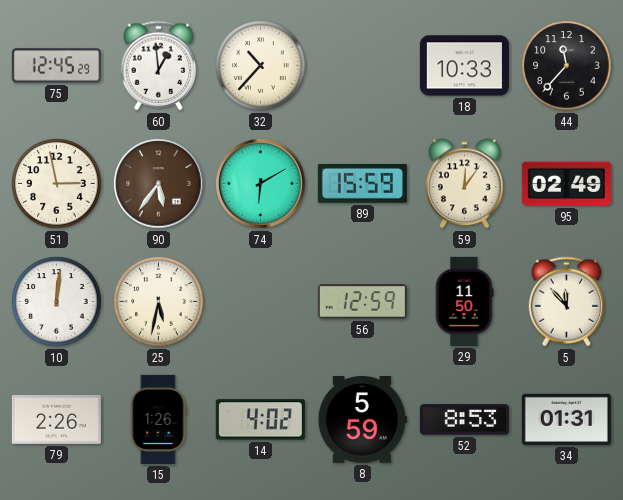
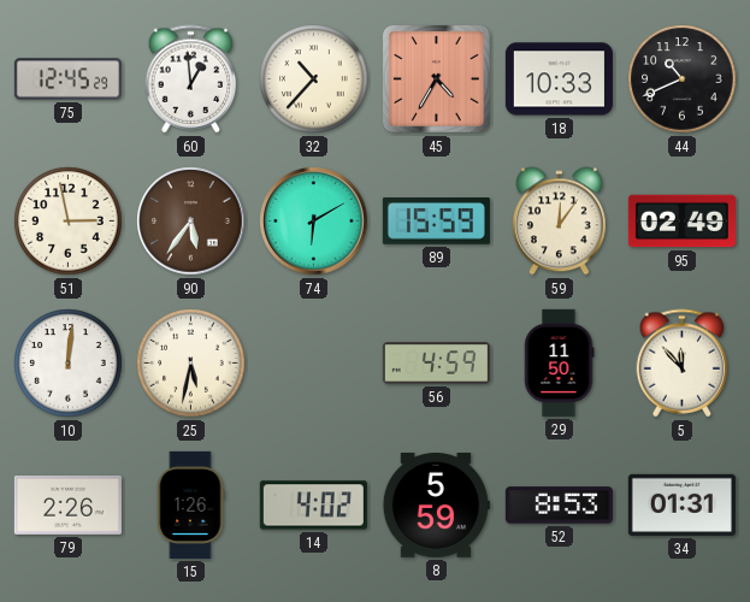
45: none -> 4:35
44: 11:37 -> 10:41
56: 12:59 -> 4:59
